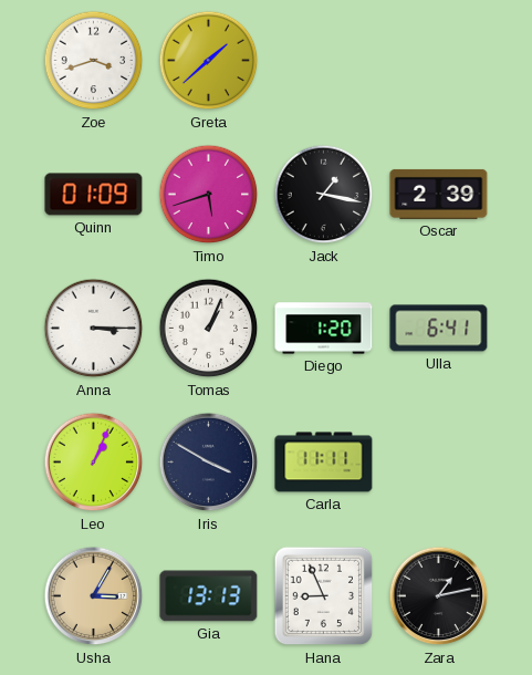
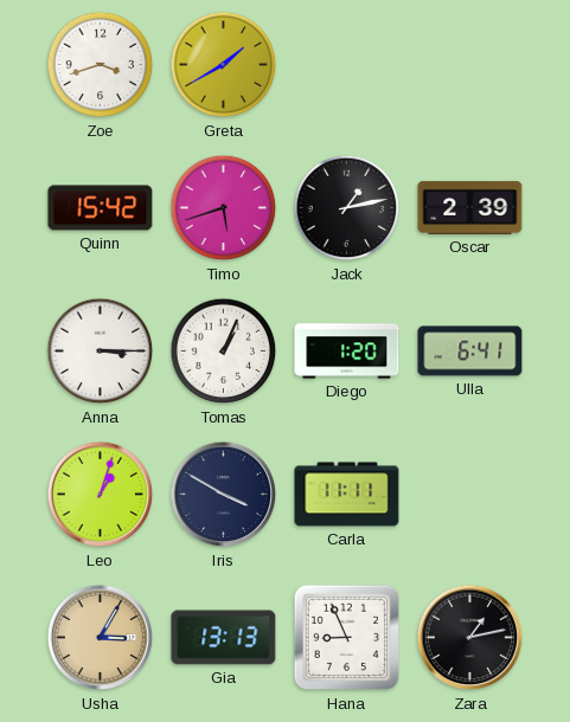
Greta: 1:38 -> 1:40
Quinn: 01:09 -> 15:42
Jack: 1:17 -> 1:13
Leo: 1:04 -> 1:03
